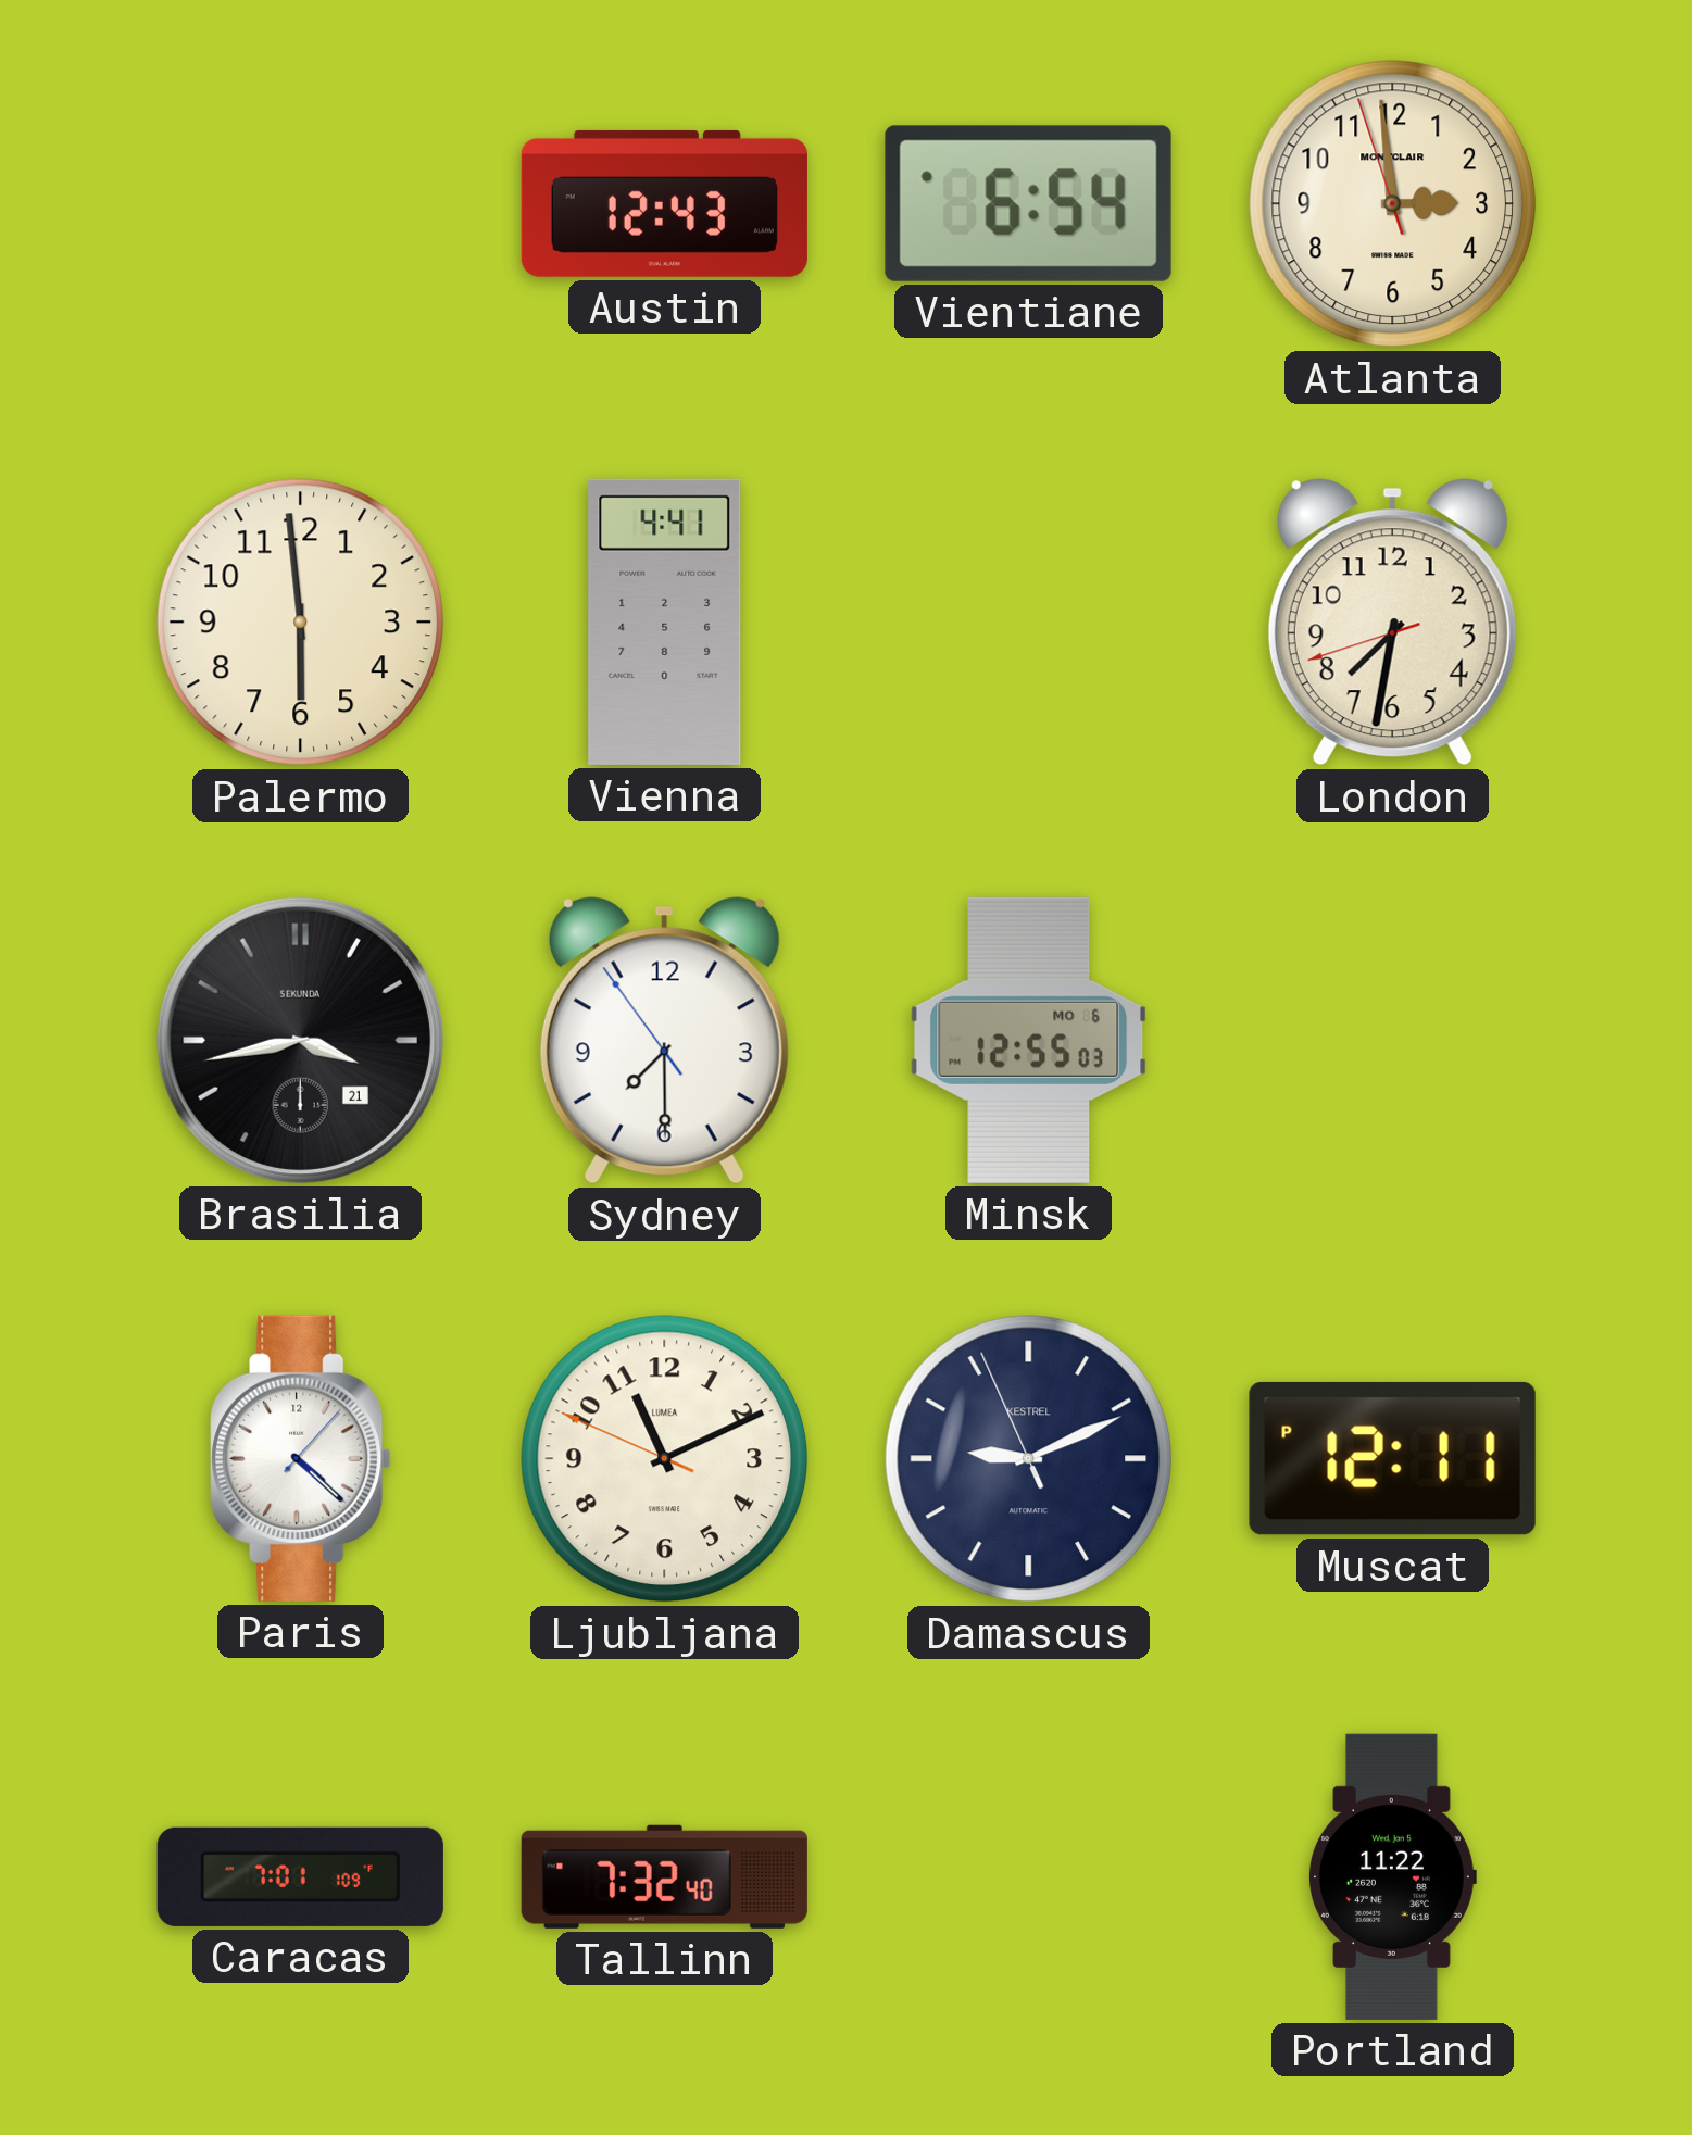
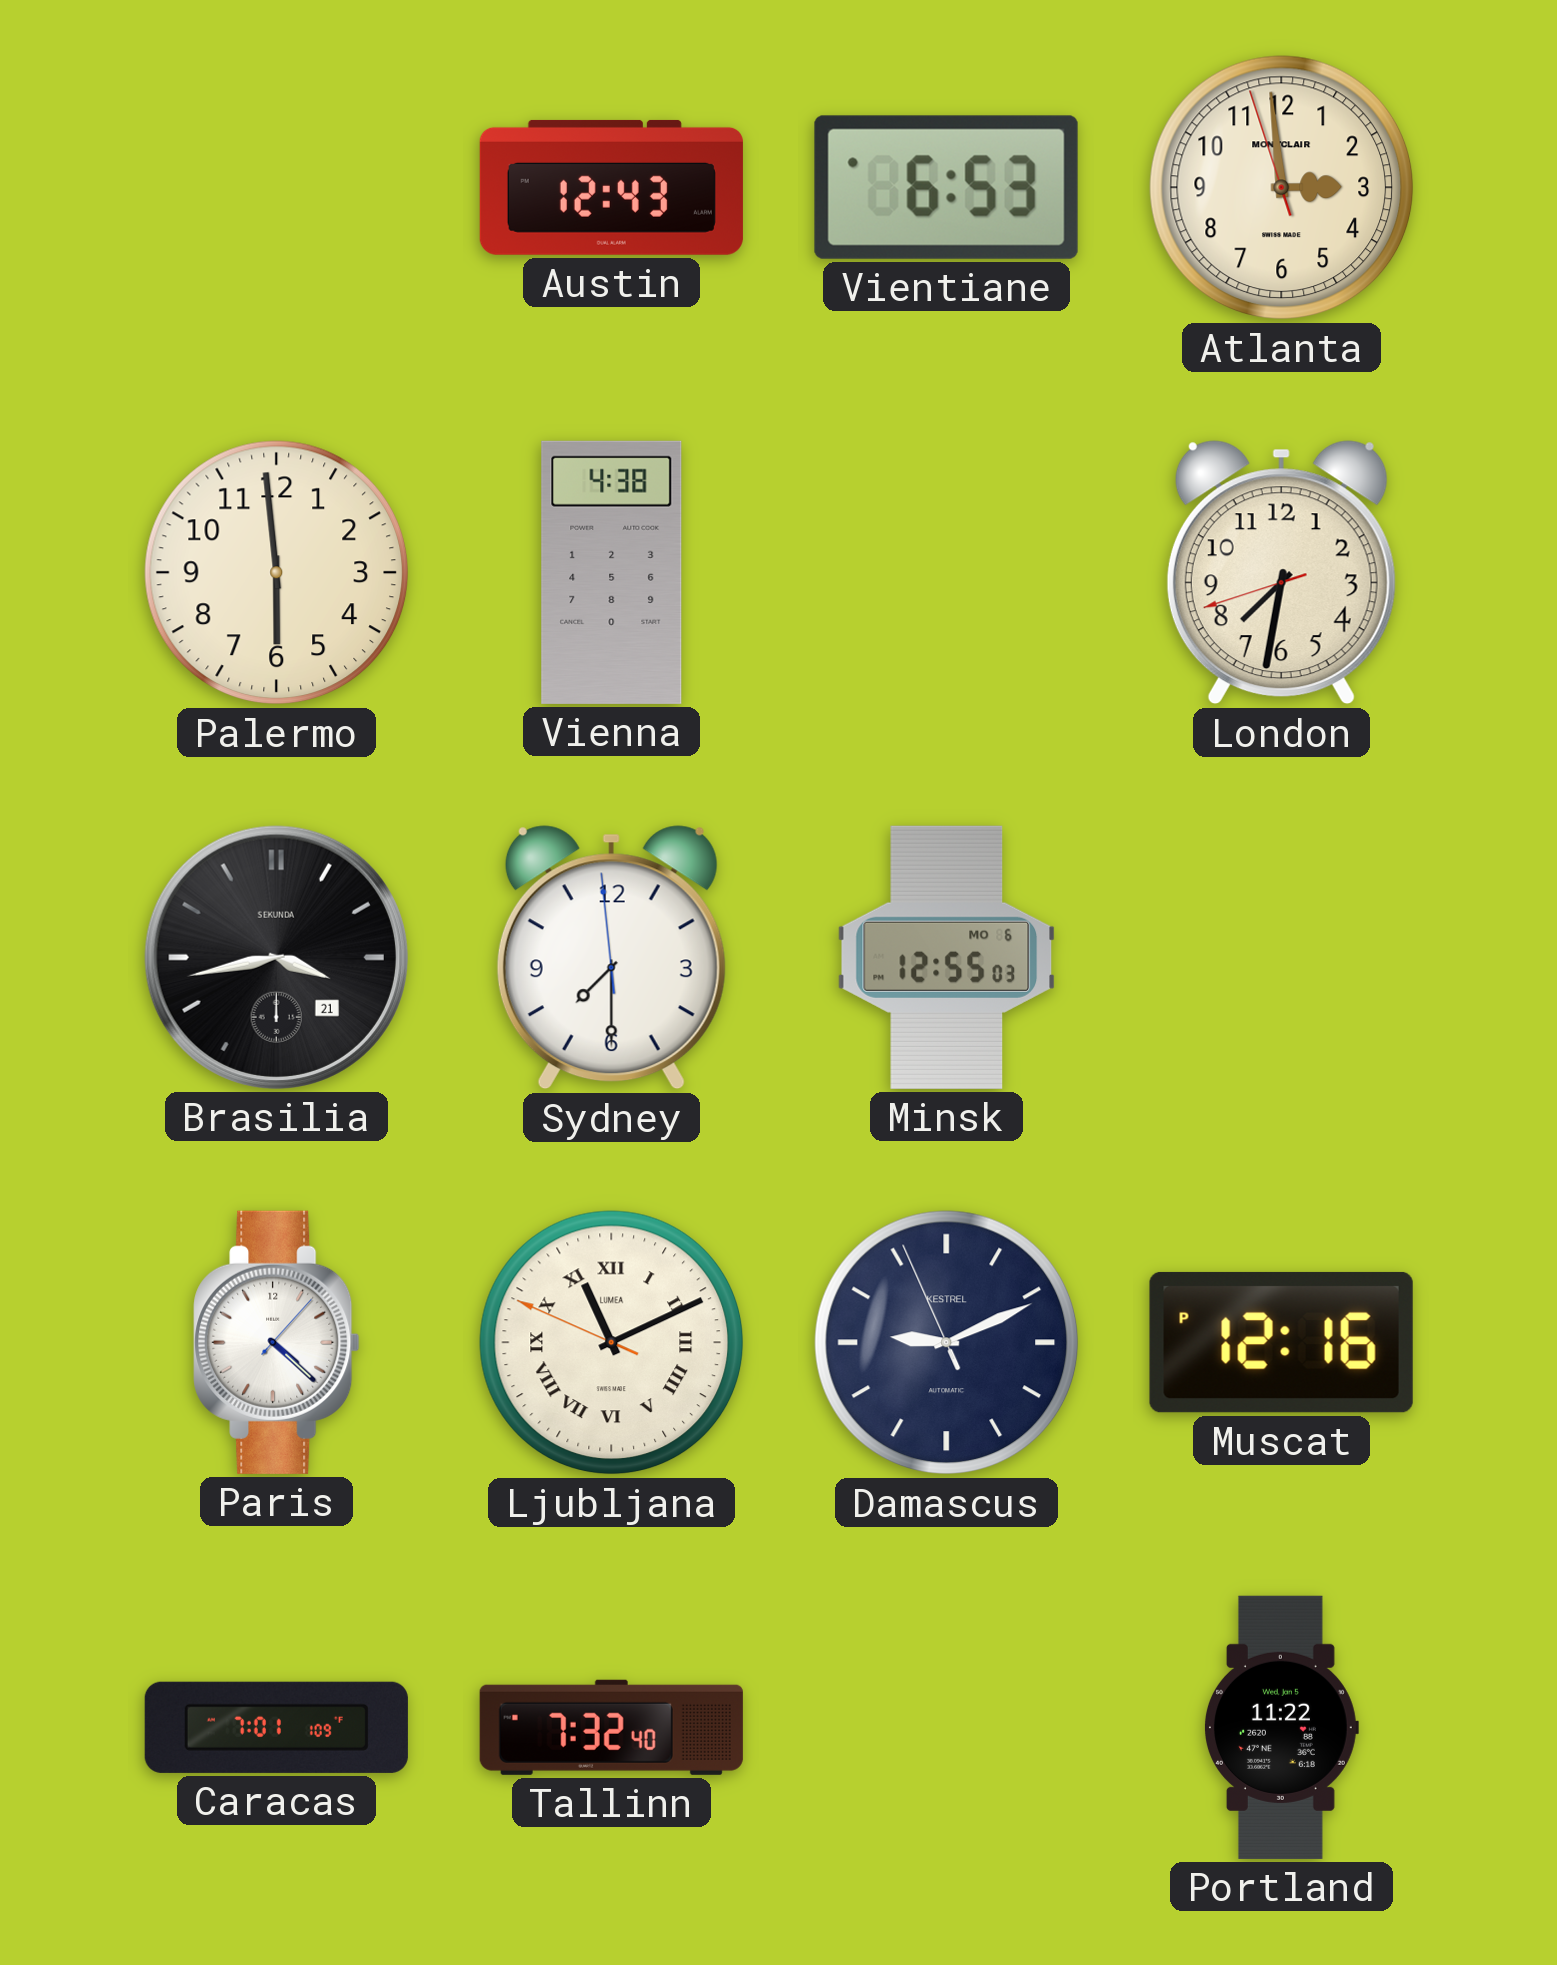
Vientiane: 6:54 -> 6:53
Vienna: 4:41 -> 4:38
Sydney: 7:29:54 -> 7:29:59
Ljubljana numerals: Arabic -> Roman
Muscat: 12:11 -> 12:16
